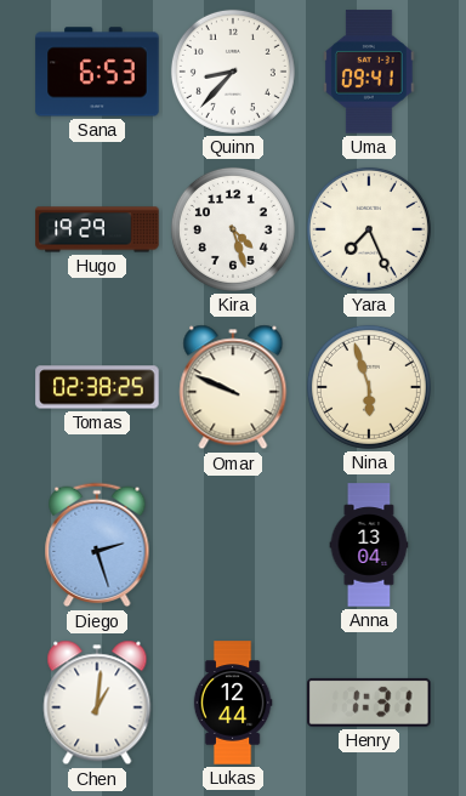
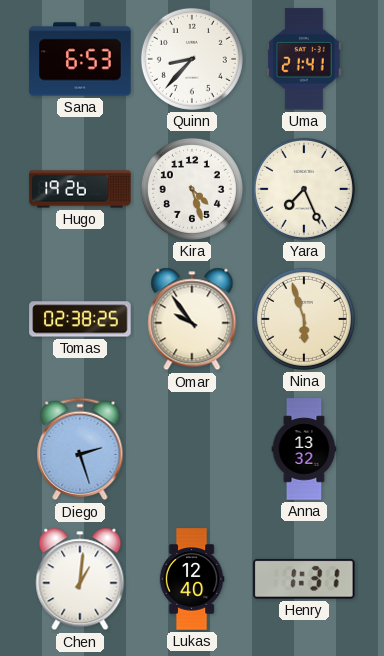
Uma: 09:41 -> 21:41
Hugo: 19:29 -> 19:26
Omar: 9:49 -> 9:54
Anna: 13:04 -> 13:32
Lukas: 12:44 -> 12:40
